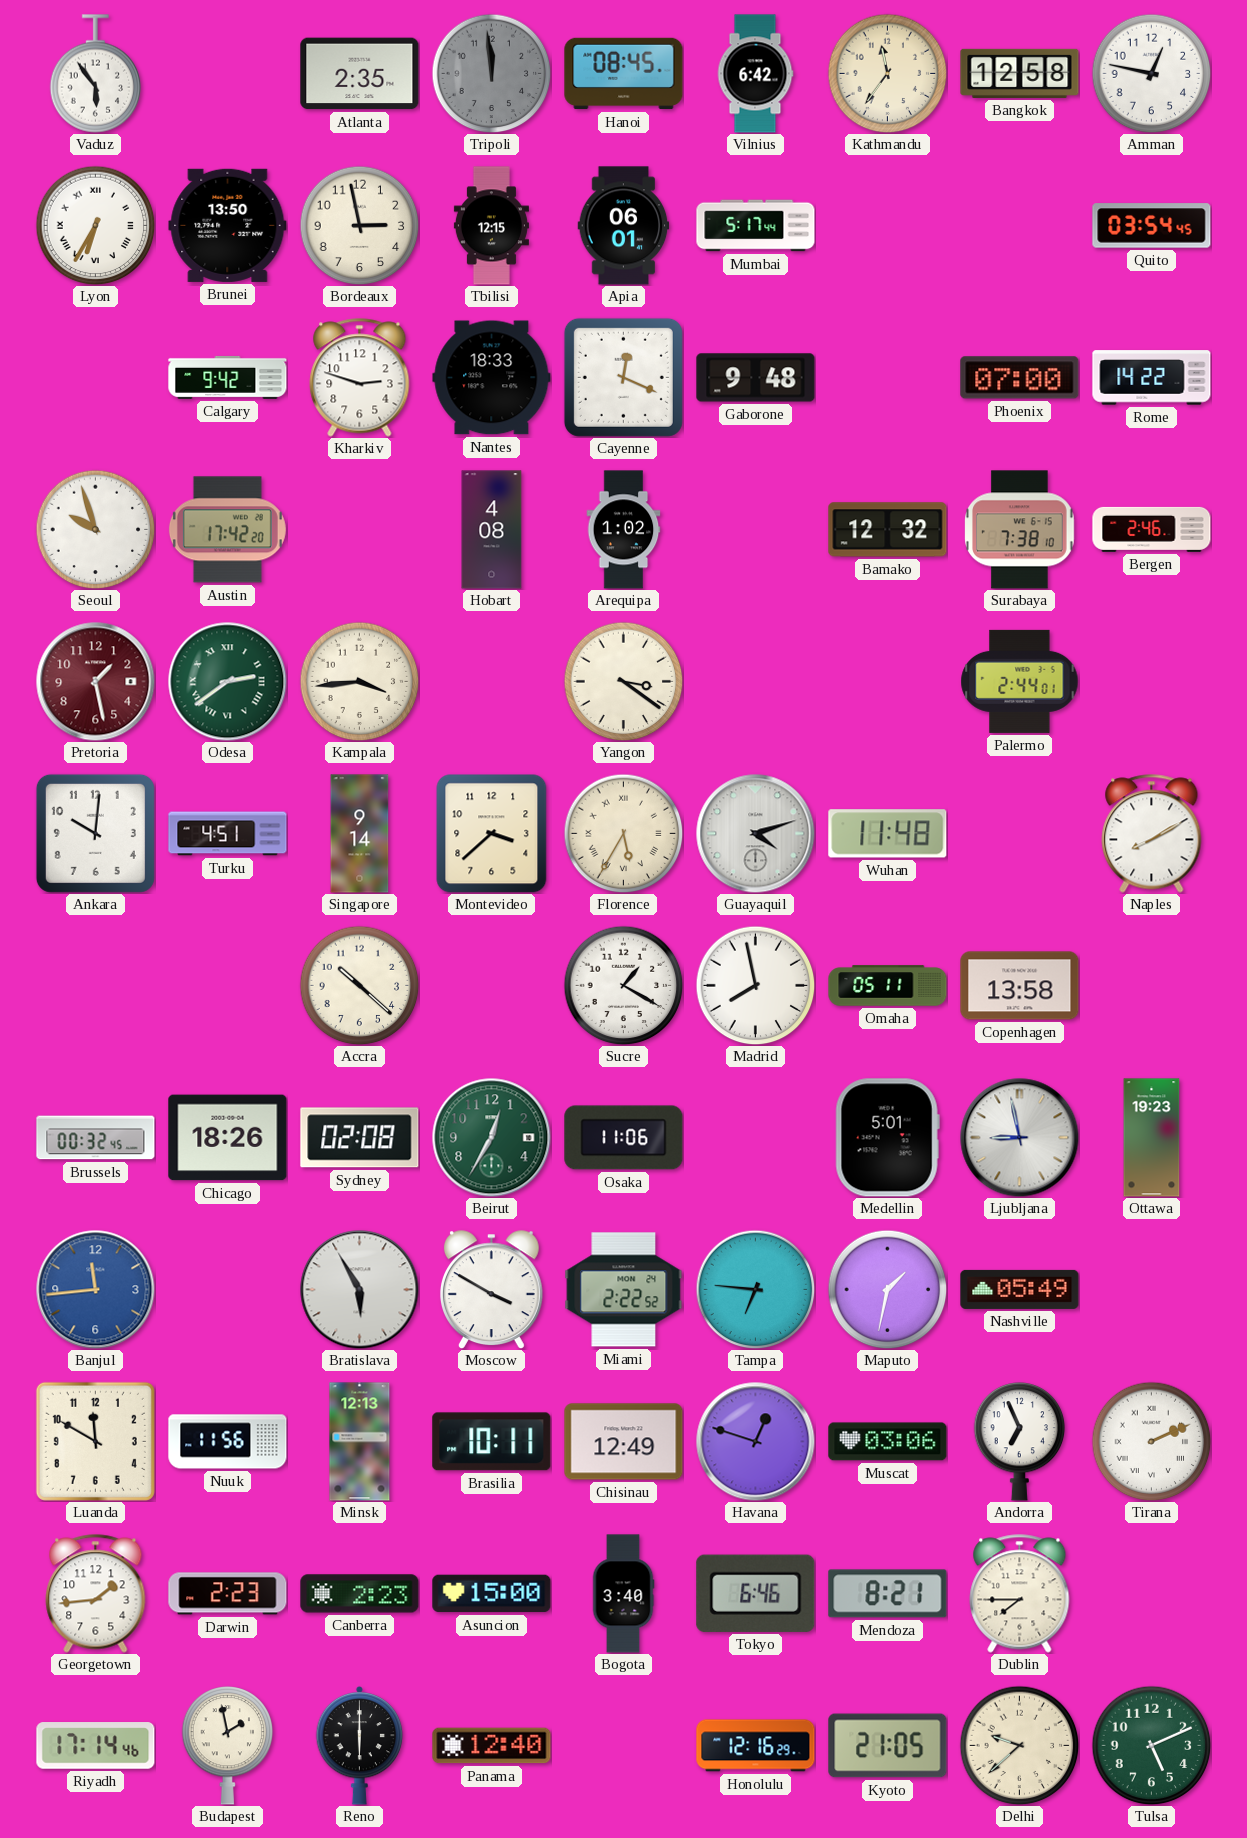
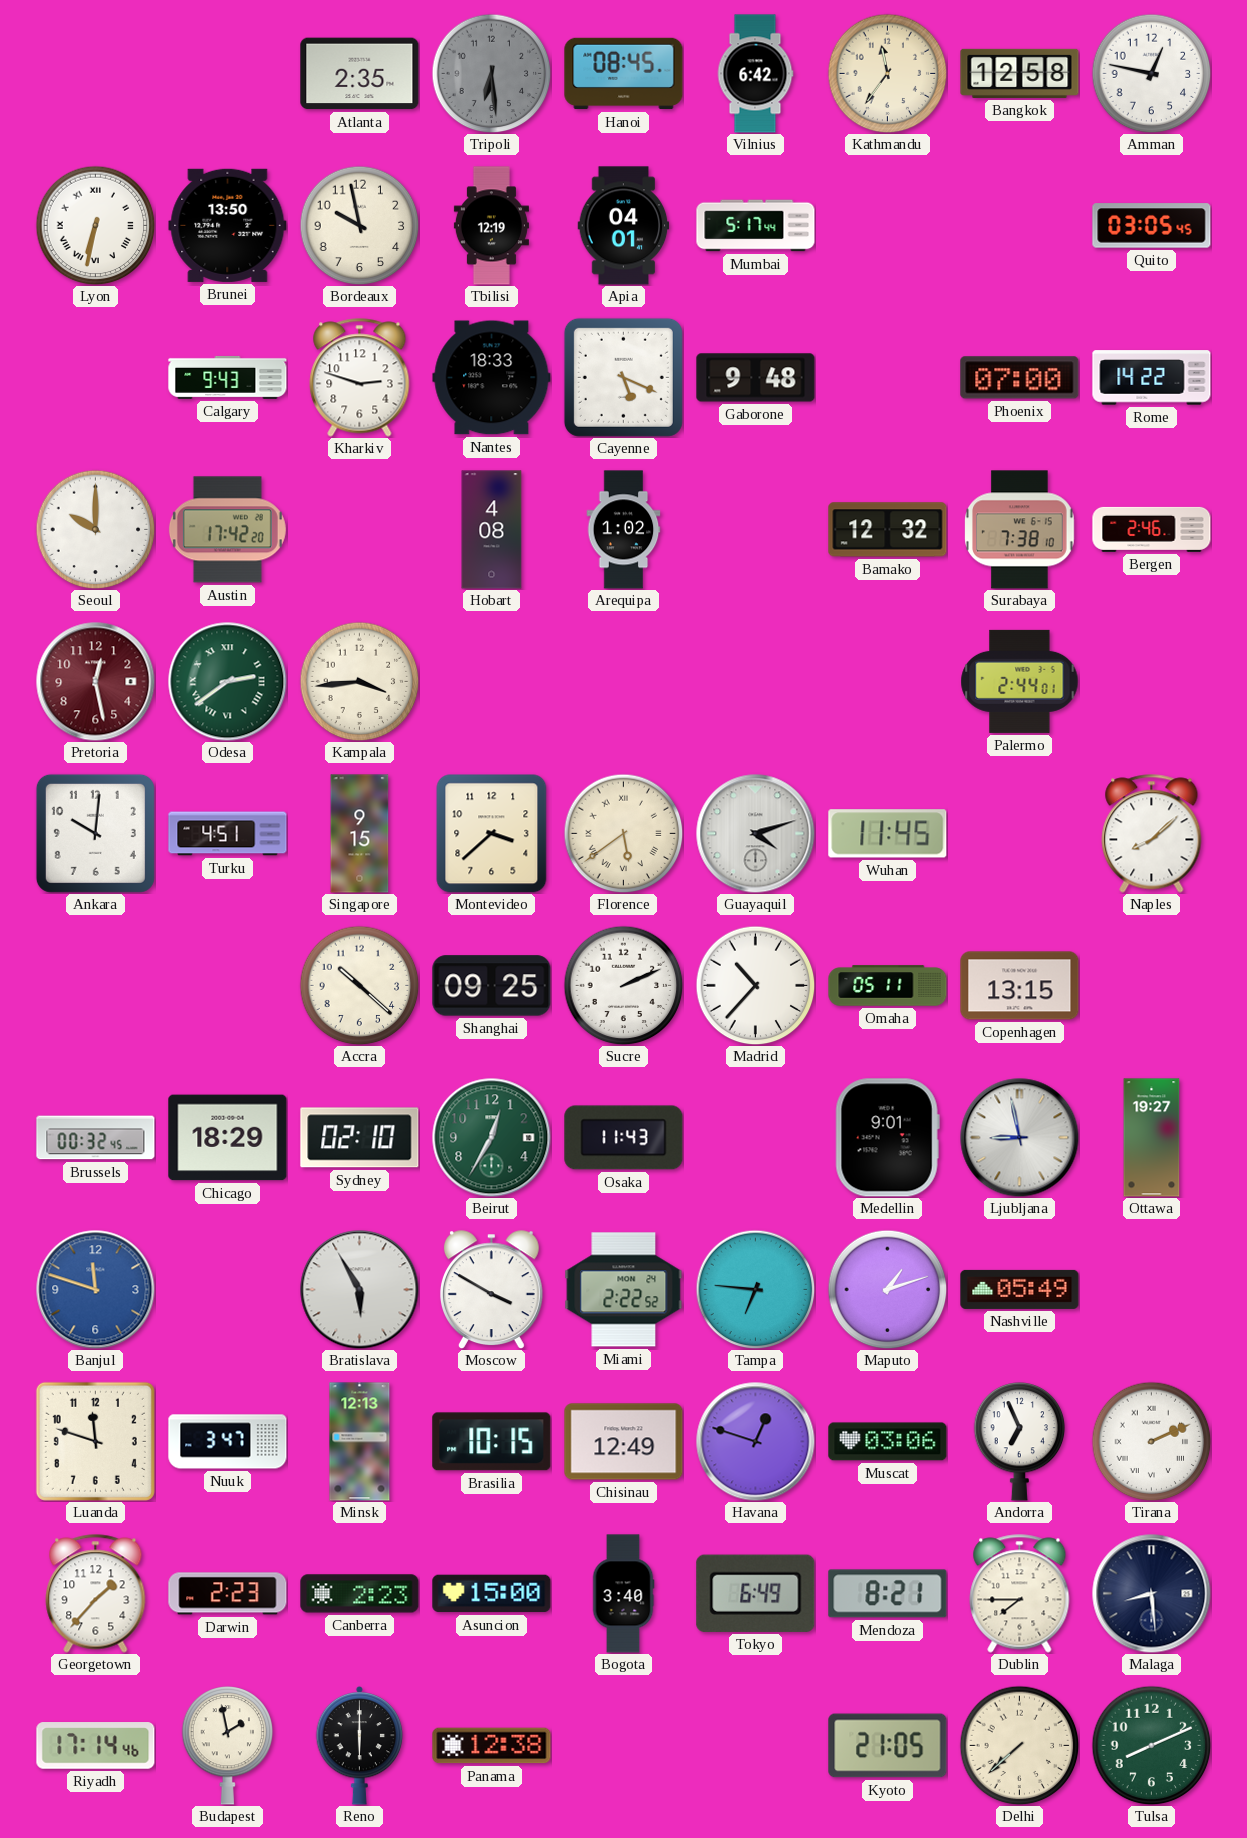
Vaduz: 5:54 -> none
Tripoli: 11:59 -> 6:29
Lyon: 6:35 -> 6:32
Bordeaux: 2:58 -> 9:58
Tbilisi: 12:15 -> 12:19
Apia: 06:01 -> 04:01
Quito: 03:54 -> 03:05
Calgary: 9:42 -> 9:43
Cayenne: 12:19 -> 5:19
Seoul: 9:57 -> 10:00
Pretoria: 1:28 -> 12:28
Yangon: 3:21 -> none
Singapore: 9:14 -> 9:15
Florence: 5:35 -> 5:39
Wuhan: 11:48 -> 11:45
Naples: 8:10 -> 8:08
Shanghai: none -> 09:25
Sucre: 1:20 -> 2:11
Madrid: 7:58 -> 10:37
Copenhagen: 13:58 -> 13:15
Chicago: 18:26 -> 18:29
Sydney: 02:08 -> 02:10
Osaka: 11:06 -> 11:43
Medellin: 5:01 -> 9:01
Ottawa: 19:23 -> 19:27
Banjul: 11:44 -> 11:48
Maputo: 1:32 -> 1:12
Luanda: 11:50 -> 11:48
Nuuk: 11:56 -> 3:47
Brasilia: 10:11 -> 10:15
Georgetown: 1:44 -> 1:37
Tokyo: 6:46 -> 6:49
Malaga: none -> 8:29
Panama: 12:40 -> 12:38
Honolulu: 12:16 -> none
Delhi: 9:38 -> 7:38
Tulsa: 5:11 -> 8:11
